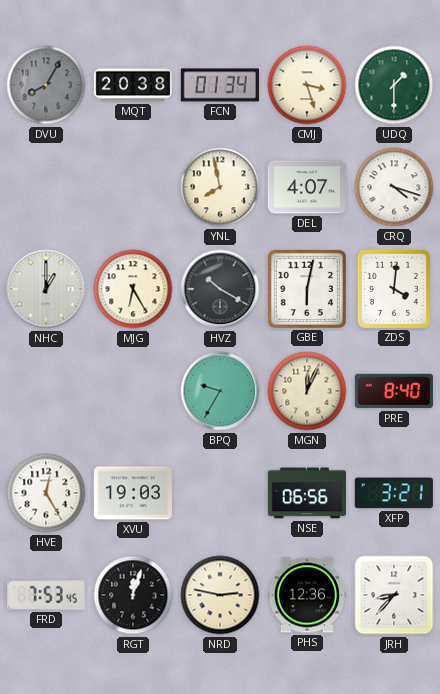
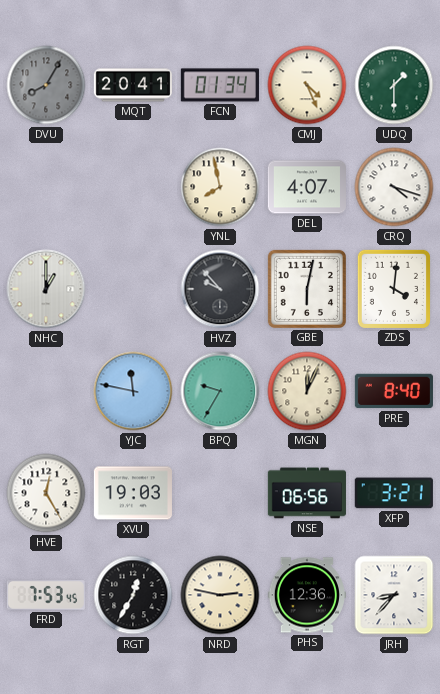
MQT: 20:38 -> 20:41
CMJ: 3:27 -> 4:26
MJG: 6:25 -> none
HVZ: 10:20 -> 9:53
YJC: none -> 11:47
RGT: 12:03 -> 12:35
